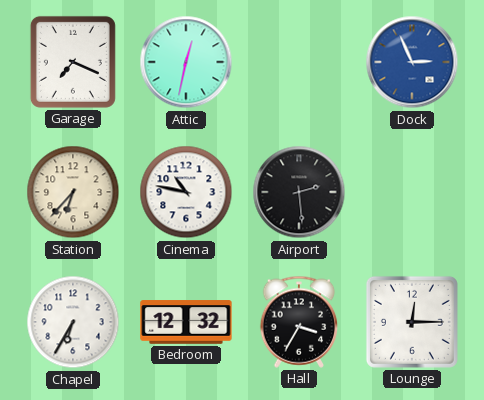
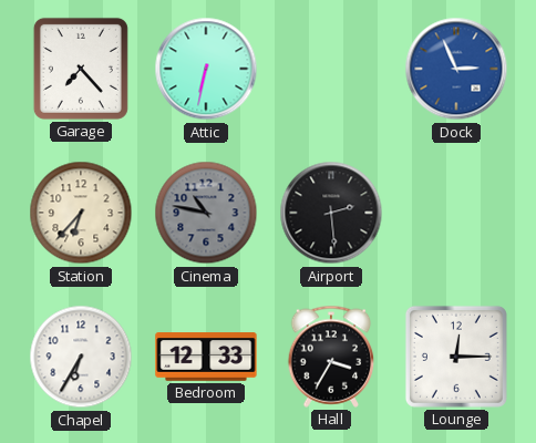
Garage: 7:19 -> 7:23
Attic: 12:32 -> 6:32
Cinema dial: white -> grey
Bedroom: 12:32 -> 12:33
